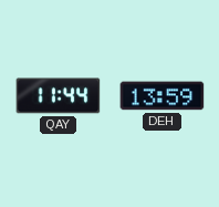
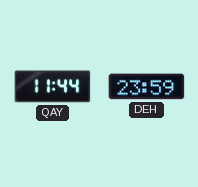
DEH: 13:59 -> 23:59
